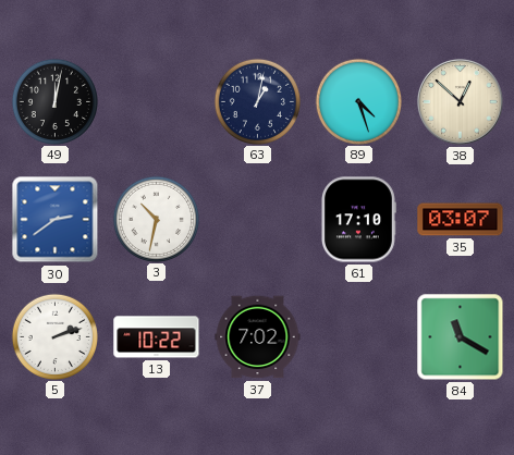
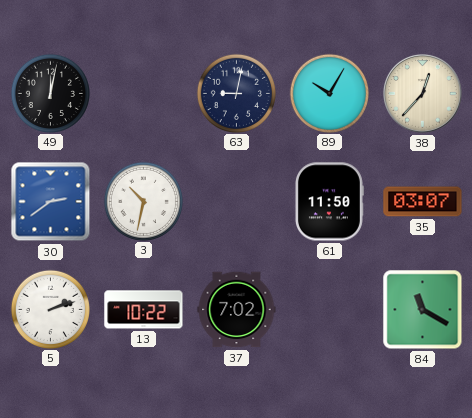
63: 1:02 -> 9:02
89: 4:27 -> 10:05
38: 12:52 -> 12:37
61: 17:10 -> 11:50
